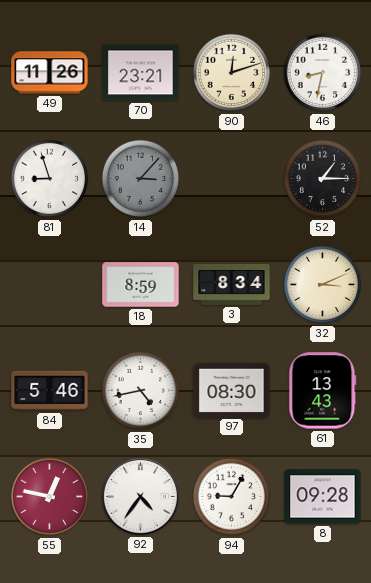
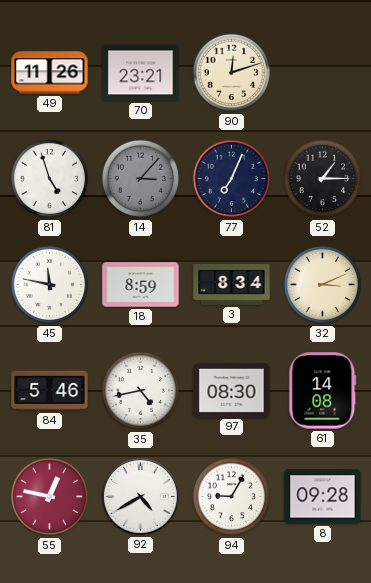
46: 8:32 -> none
81: 8:57 -> 4:57
77: none -> 7:04
45: none -> 11:47
61: 13:43 -> 14:08
92: 4:36 -> 4:40
